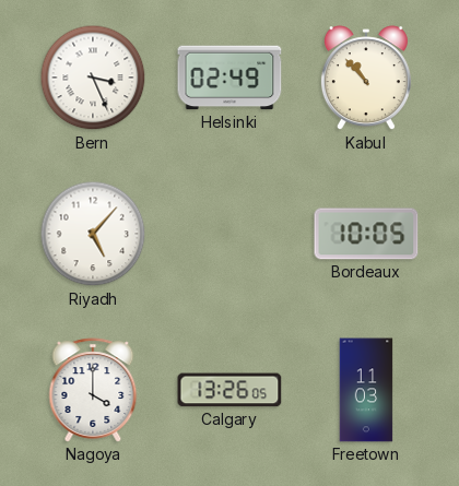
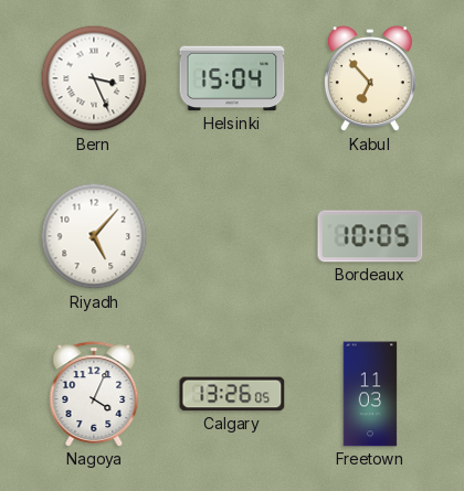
Helsinki: 02:49 -> 15:04
Kabul: 10:53 -> 6:53
Nagoya: 4:00 -> 4:04
